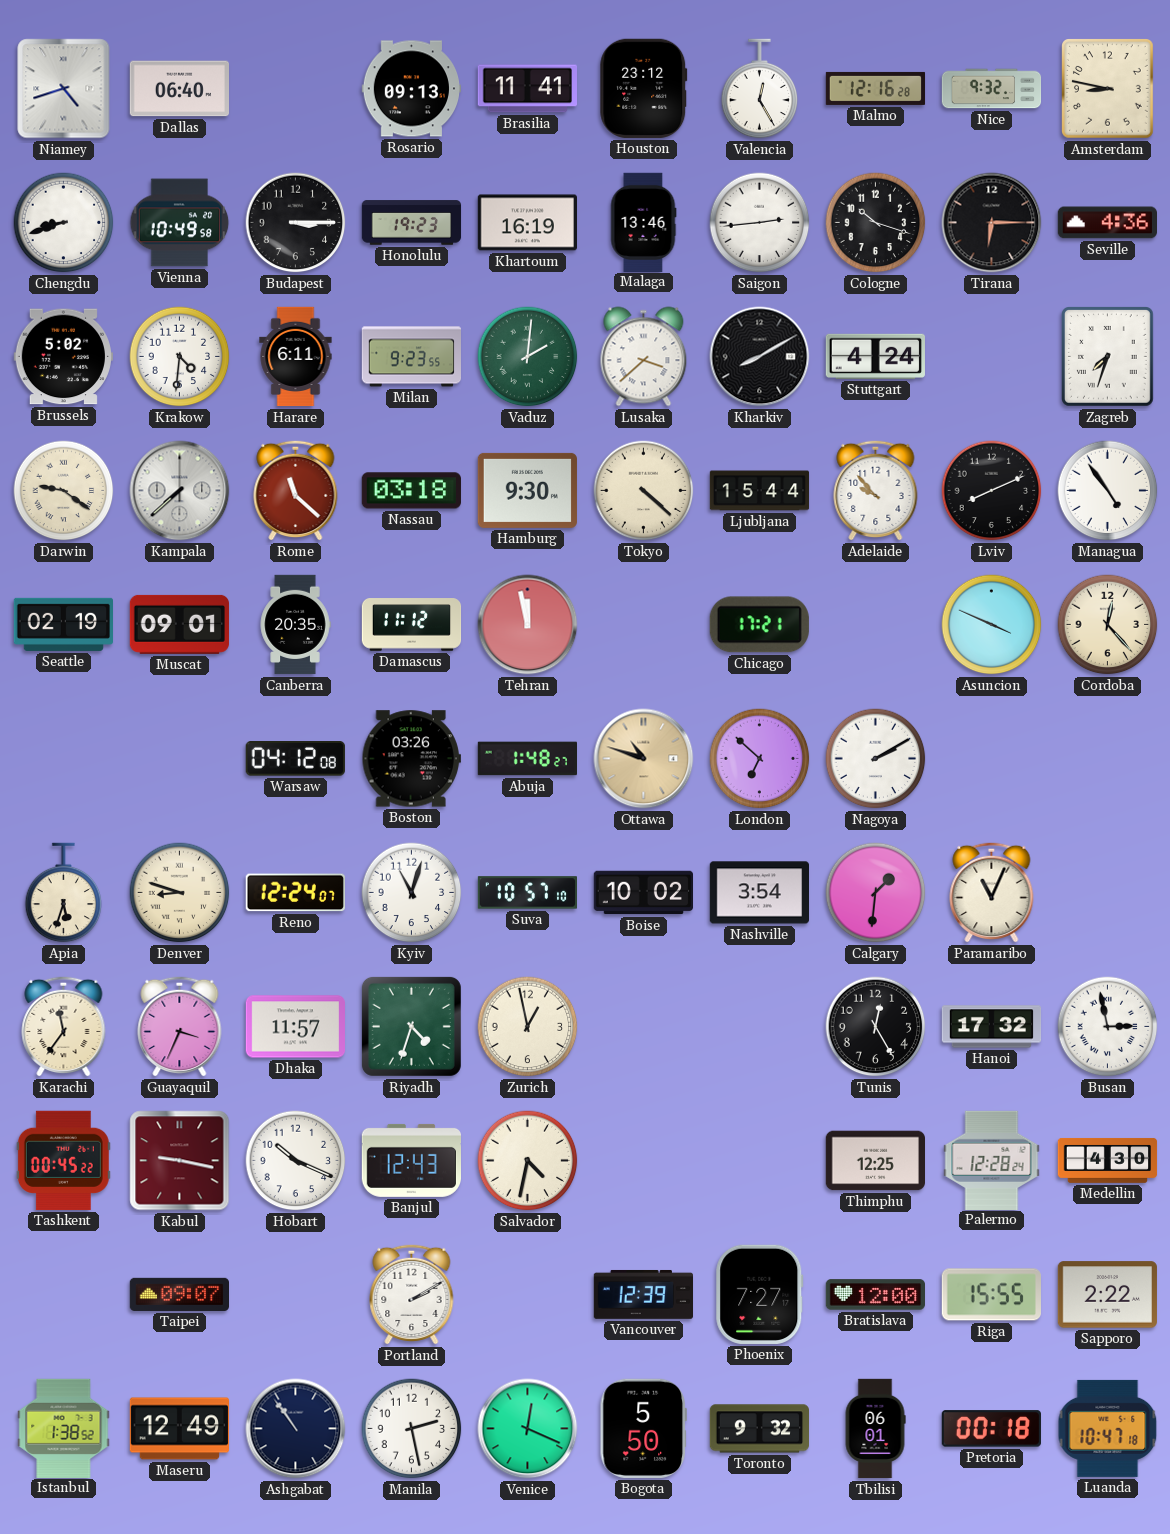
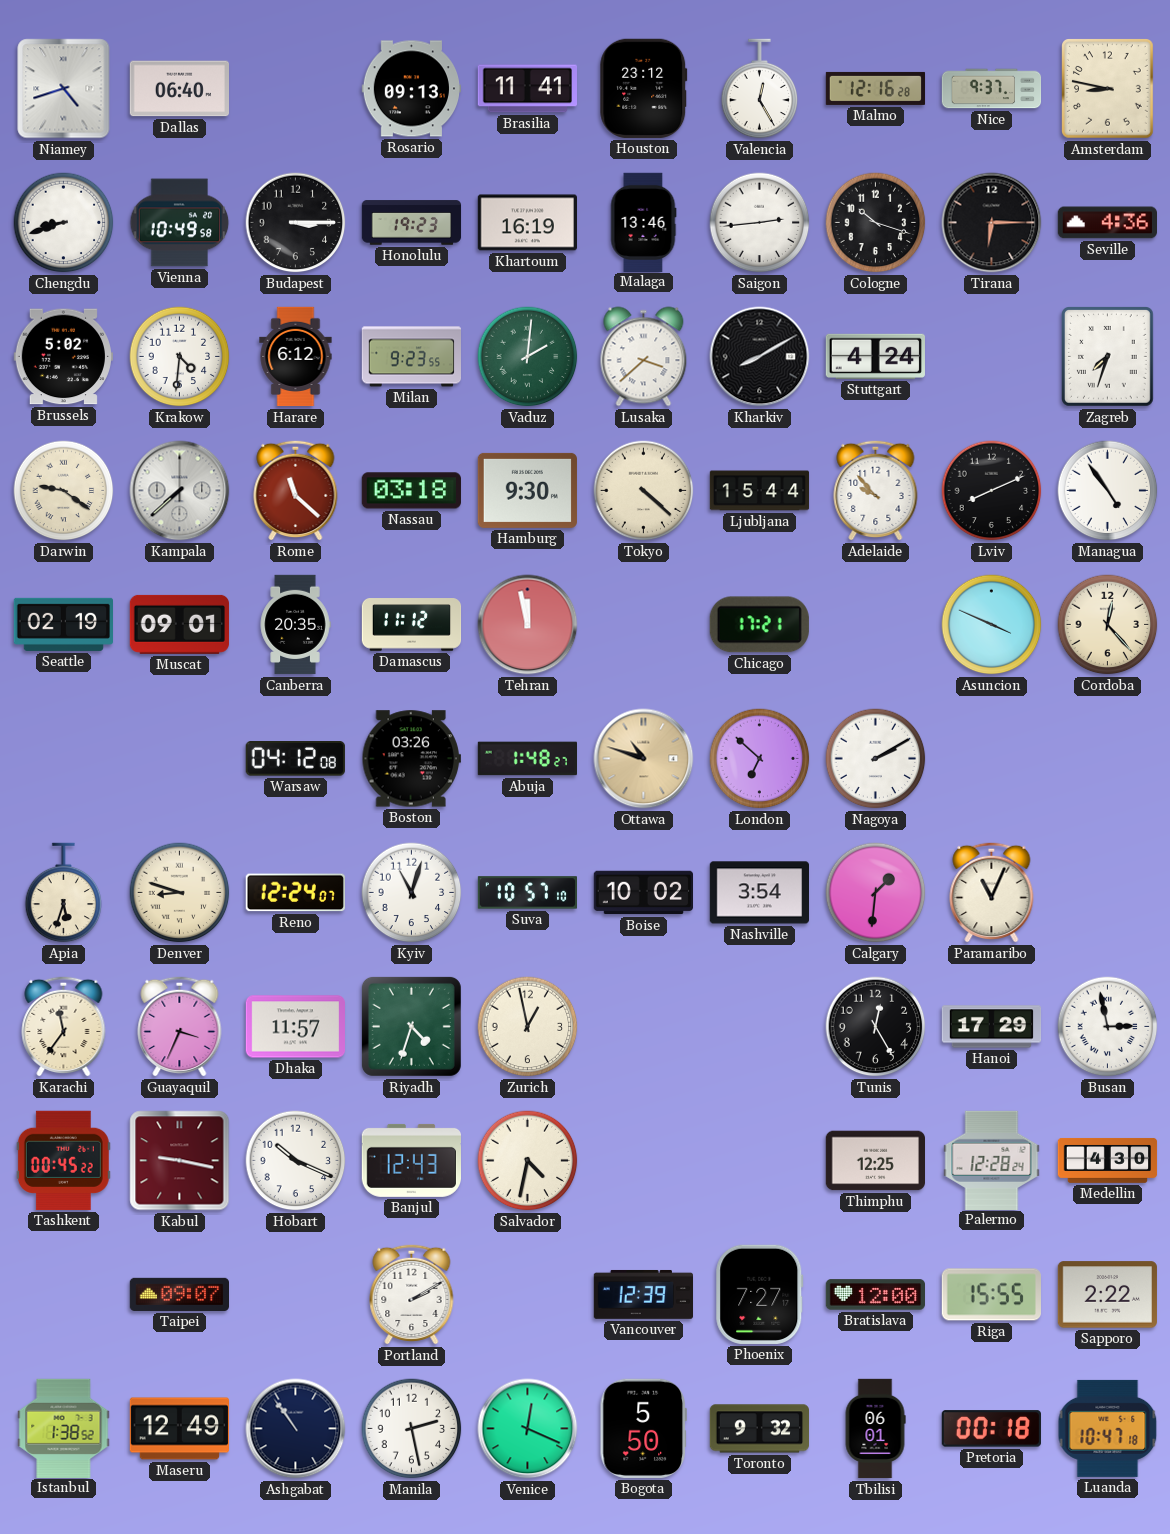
Nice: 9:32 -> 9:37
Harare: 6:11 -> 6:12
Hanoi: 17:32 -> 17:29
